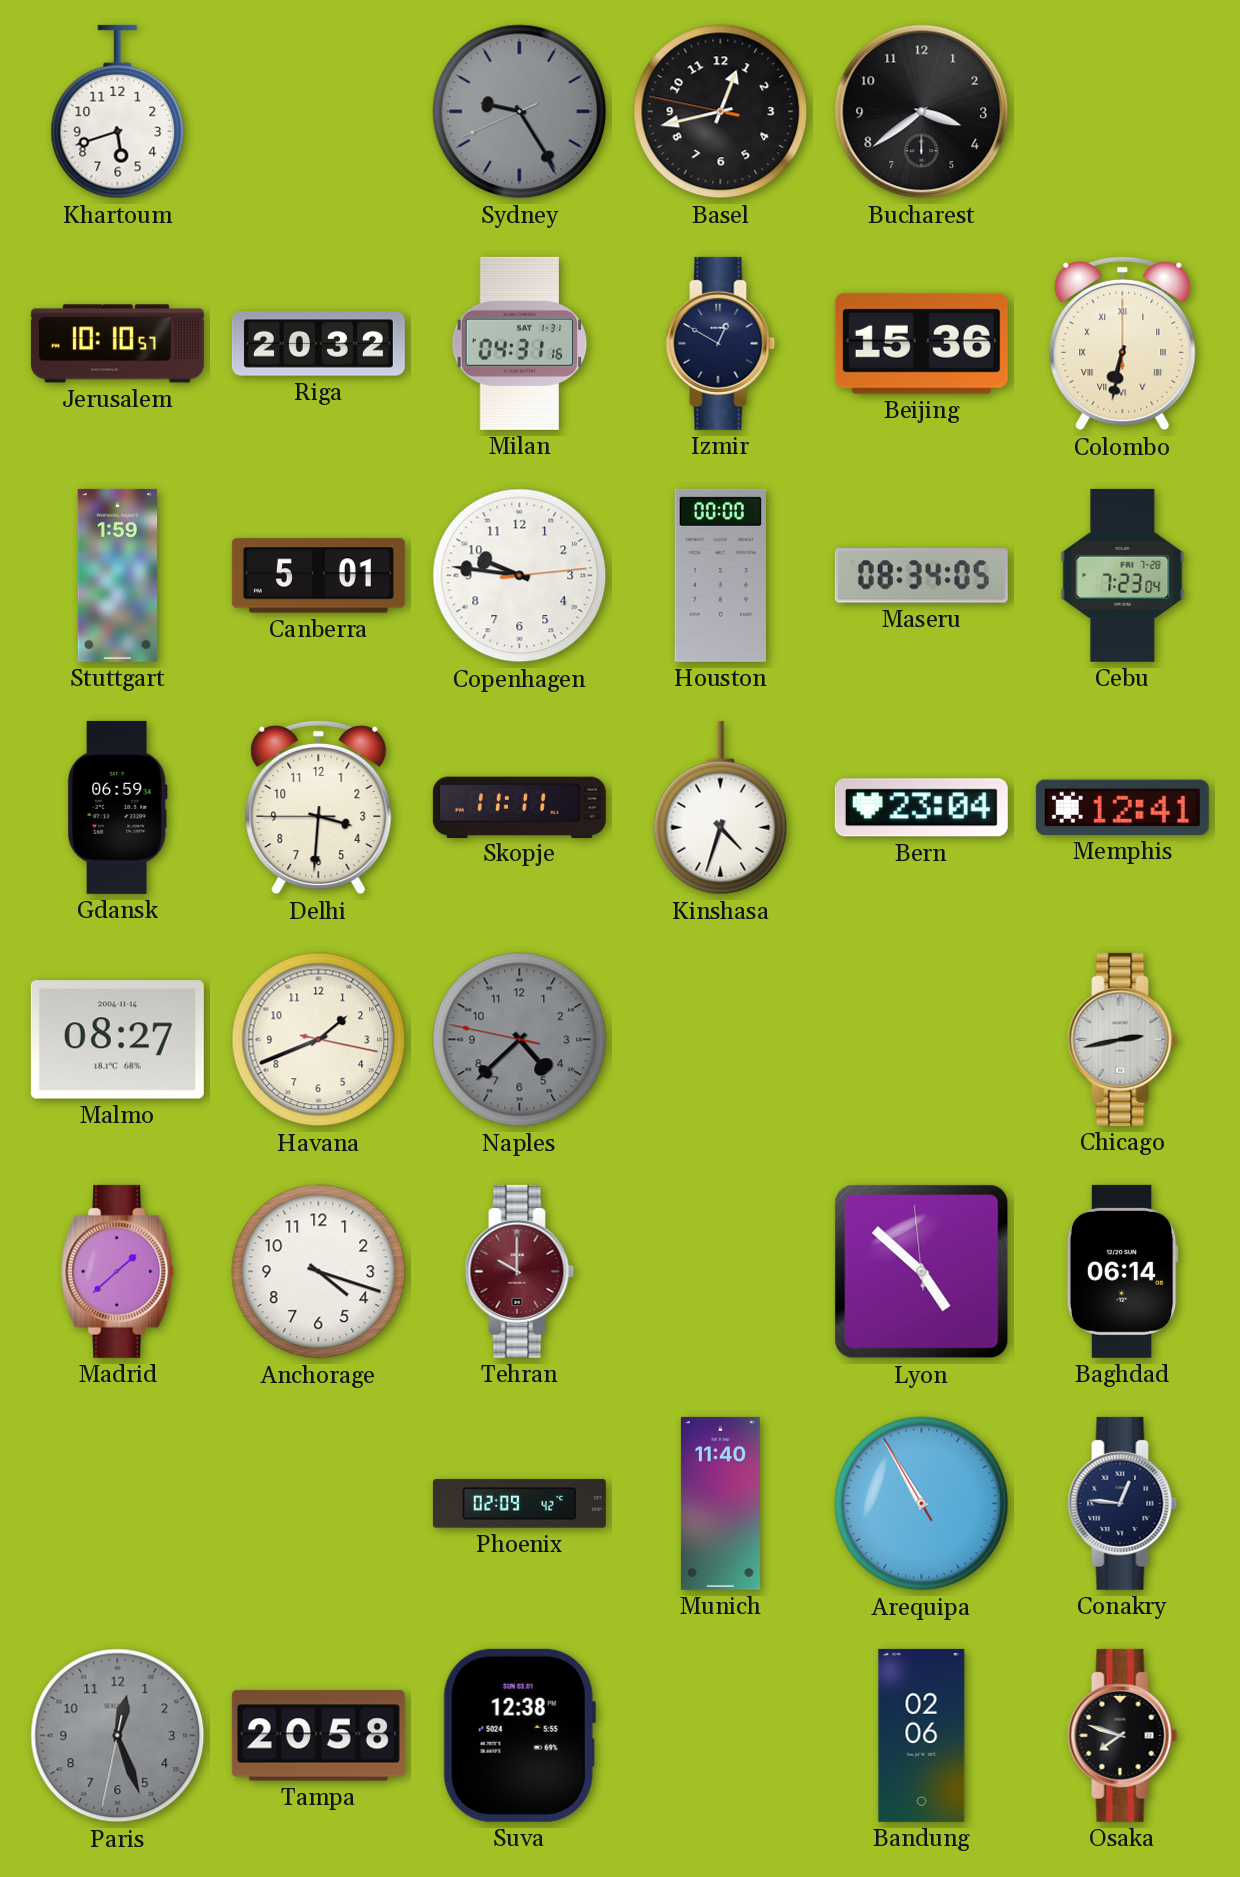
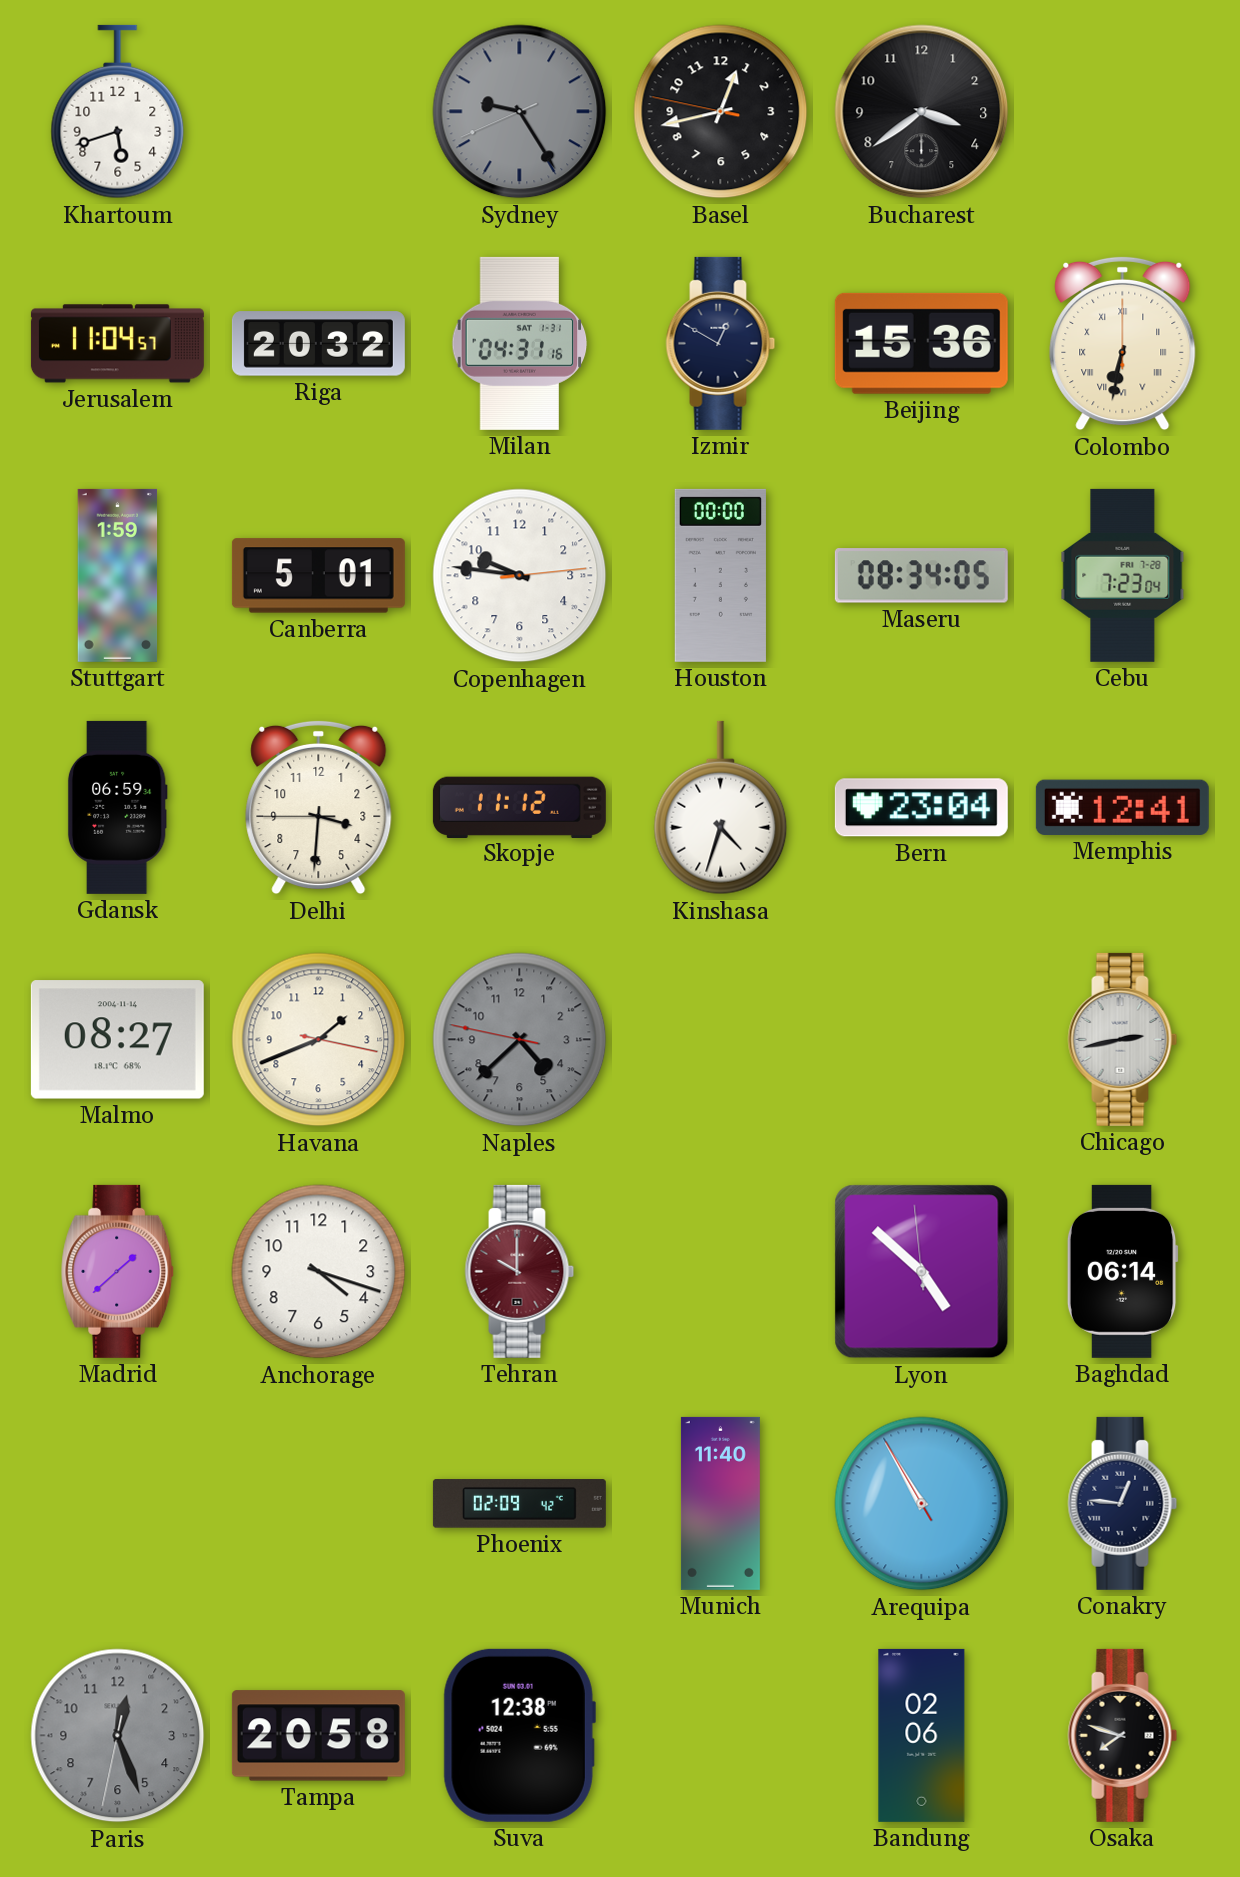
Jerusalem: 10:10 -> 11:04
Skopje: 11:11 -> 11:12
